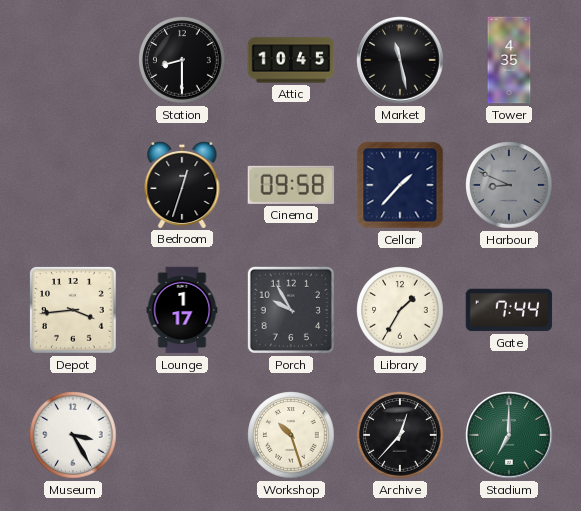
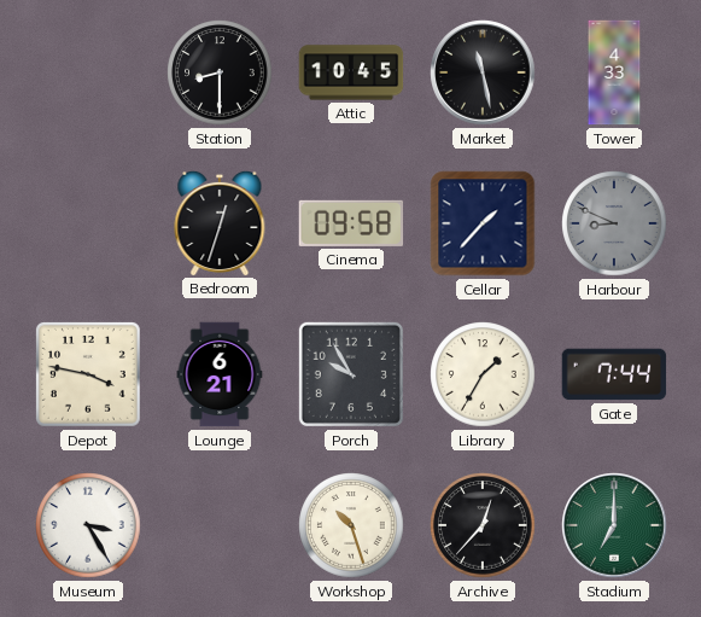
Tower: 4:35 -> 4:33
Depot: 3:44 -> 3:47
Lounge: 1:17 -> 6:21
